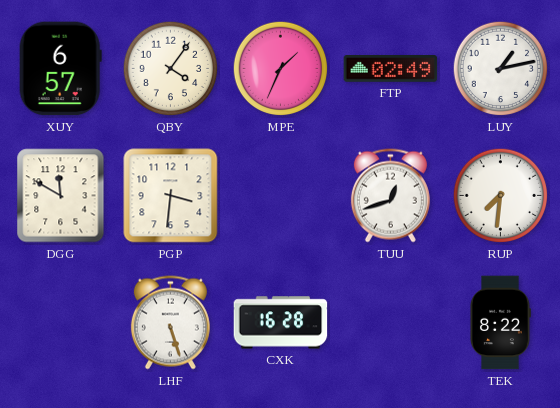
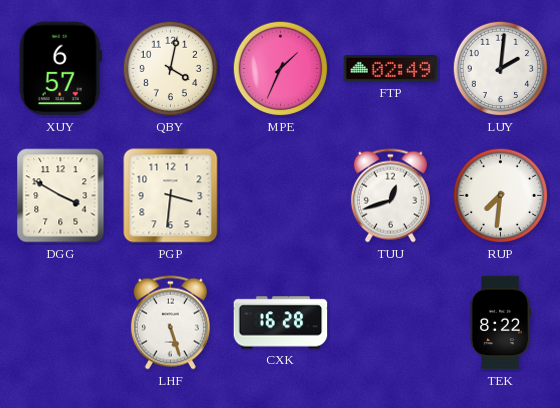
QBY: 4:06 -> 4:02
LUY: 1:13 -> 2:01
DGG: 11:50 -> 3:50
